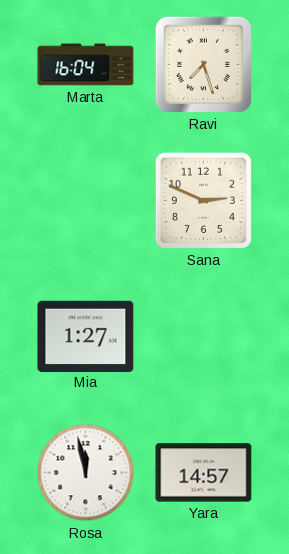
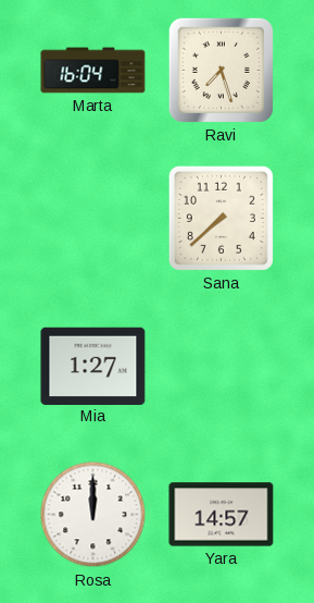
Sana: 2:49 -> 7:38
Rosa: 11:58 -> 12:00
